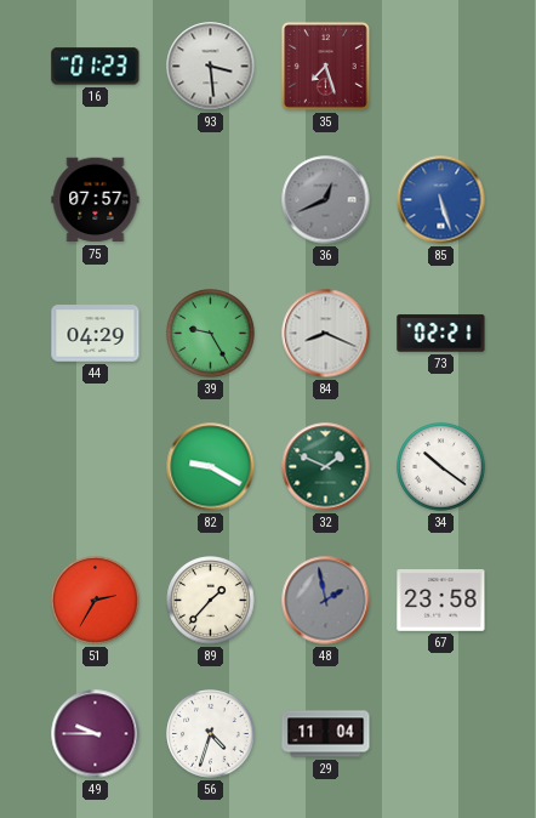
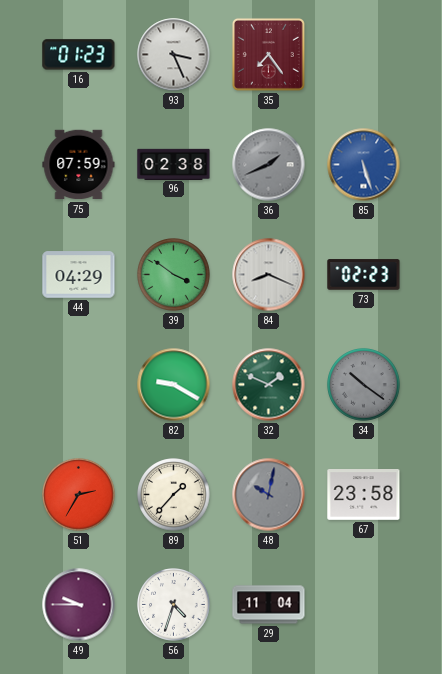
93: 3:29 -> 3:26
35: 7:27 -> 7:24
75: 07:57 -> 07:59
96: none -> 02:38
36: 12:41 -> 1:41
39: 9:25 -> 3:51
73: 02:21 -> 02:23
34 dial: white -> grey
48: 1:58 -> 10:02
